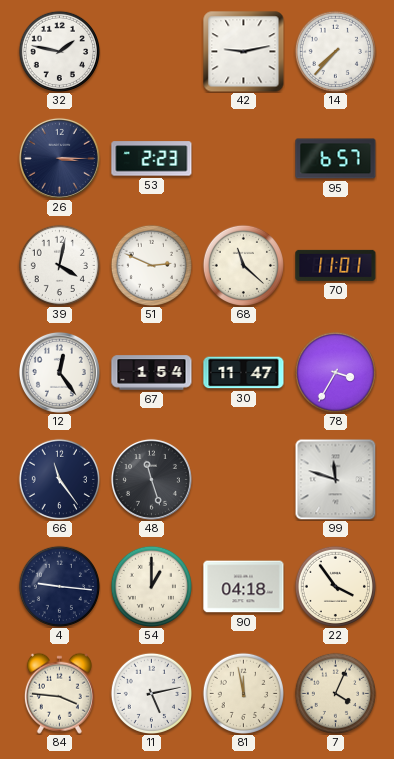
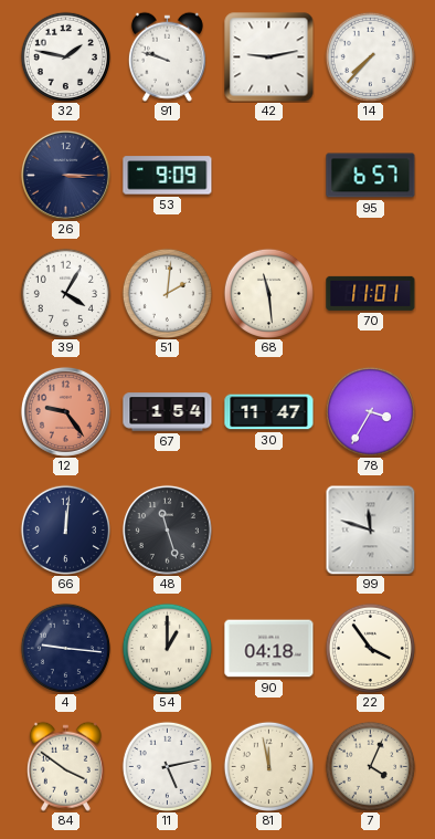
91: none -> 9:48
53: 2:23 -> 9:09
39: 4:02 -> 4:05
51: 2:49 -> 2:01
68: 11:22 -> 11:29
12: 12:24 -> 9:24
12 dial: white -> salmon
66: 11:24 -> 12:01
84: 3:46 -> 3:51
